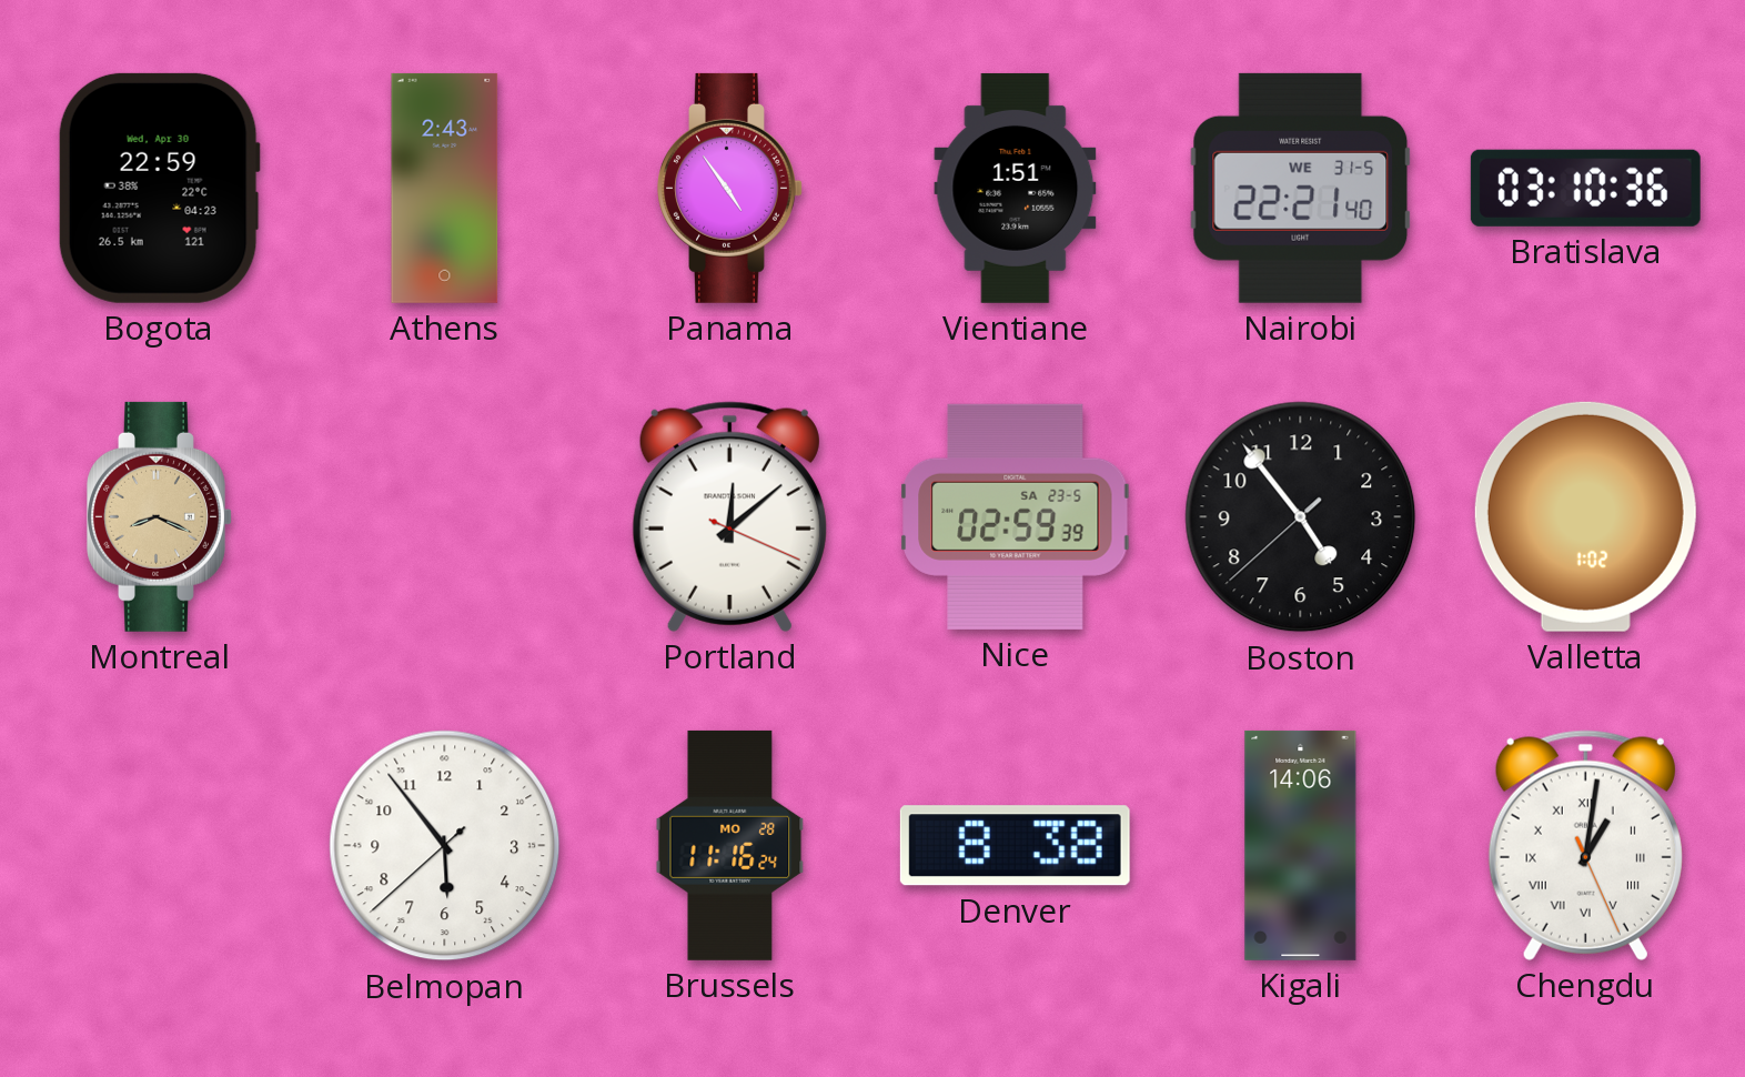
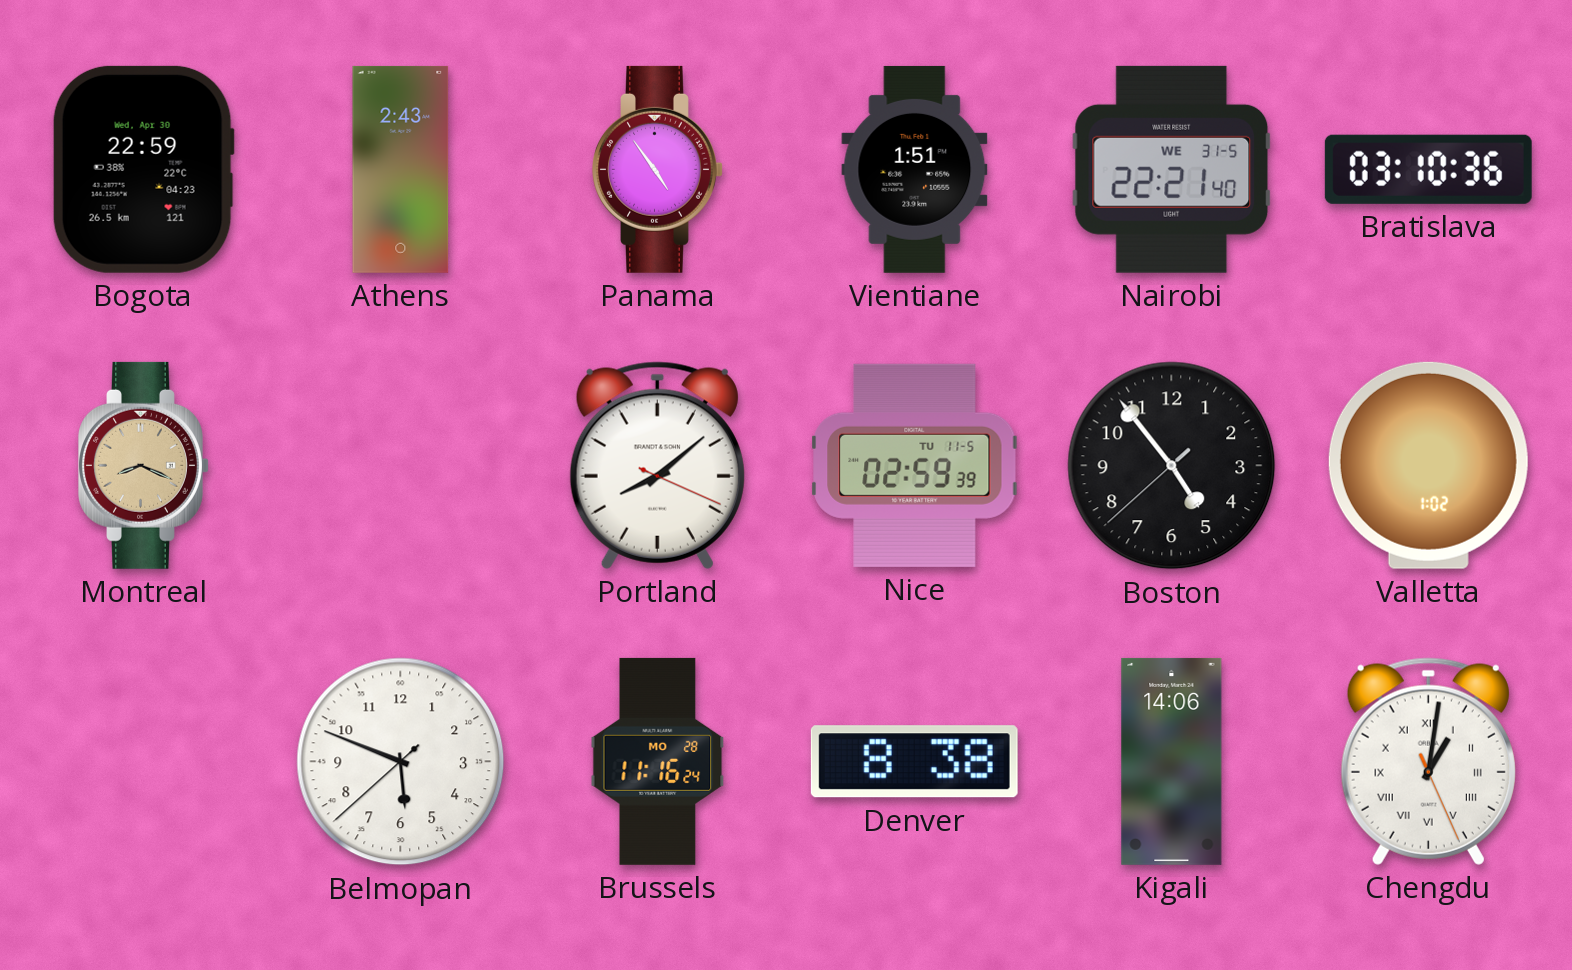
Portland: 12:08 -> 8:08
Nice date: SA 23-5 -> TU 11-5
Belmopan: 5:53 -> 5:48
